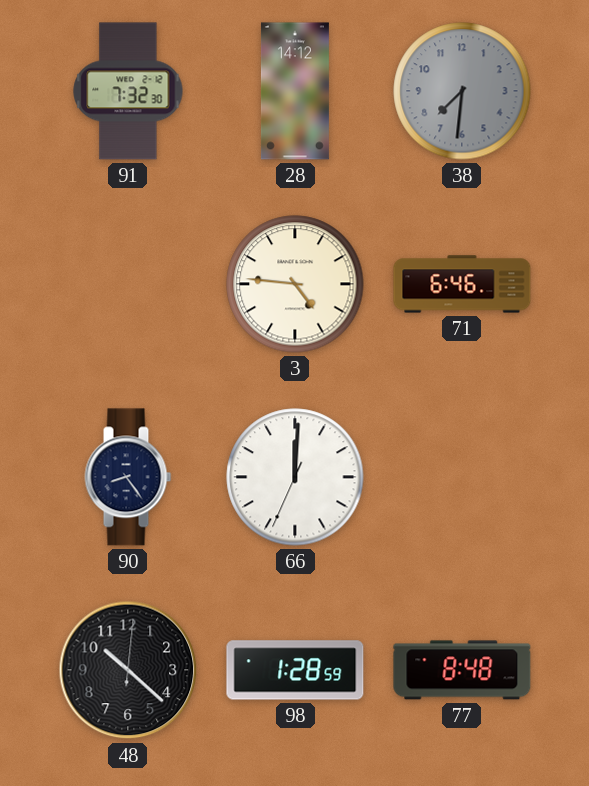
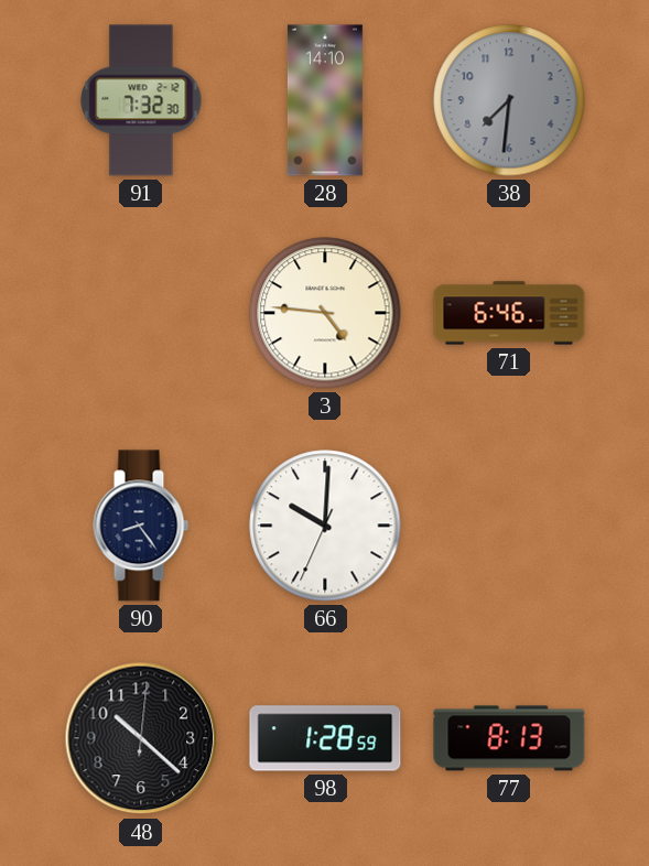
28: 14:12 -> 14:10
66: 12:00 -> 10:00
77: 8:48 -> 8:13
